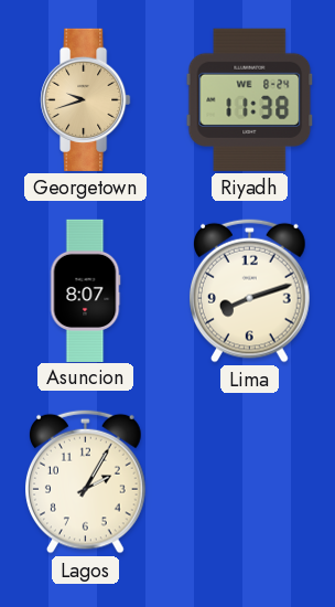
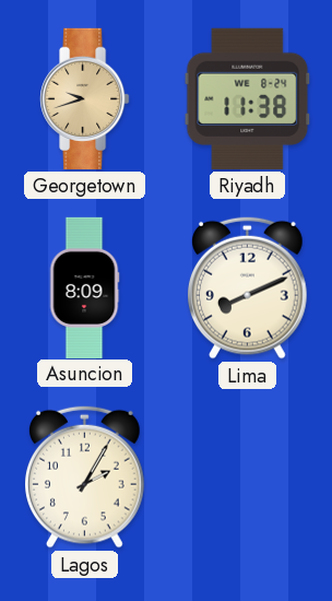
Asuncion: 8:07 -> 8:09
Lima: 8:12 -> 8:11
